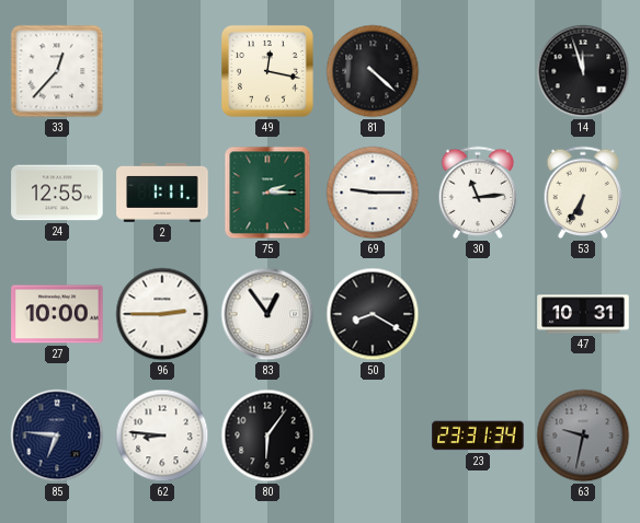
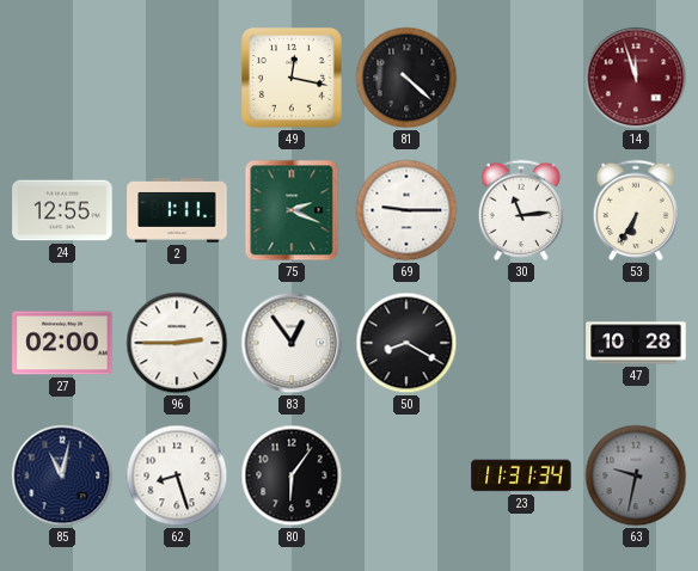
33: 12:37 -> none
14 dial: black -> burgundy
75: 2:15 -> 2:19
27: 10:00 -> 02:00
47: 10:31 -> 10:28
85: 6:46 -> 11:02
62: 8:46 -> 8:27
23: 23:31 -> 11:31
